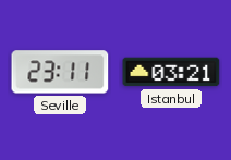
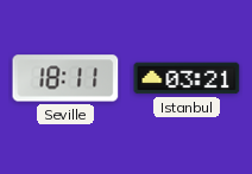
Seville: 23:11 -> 18:11
